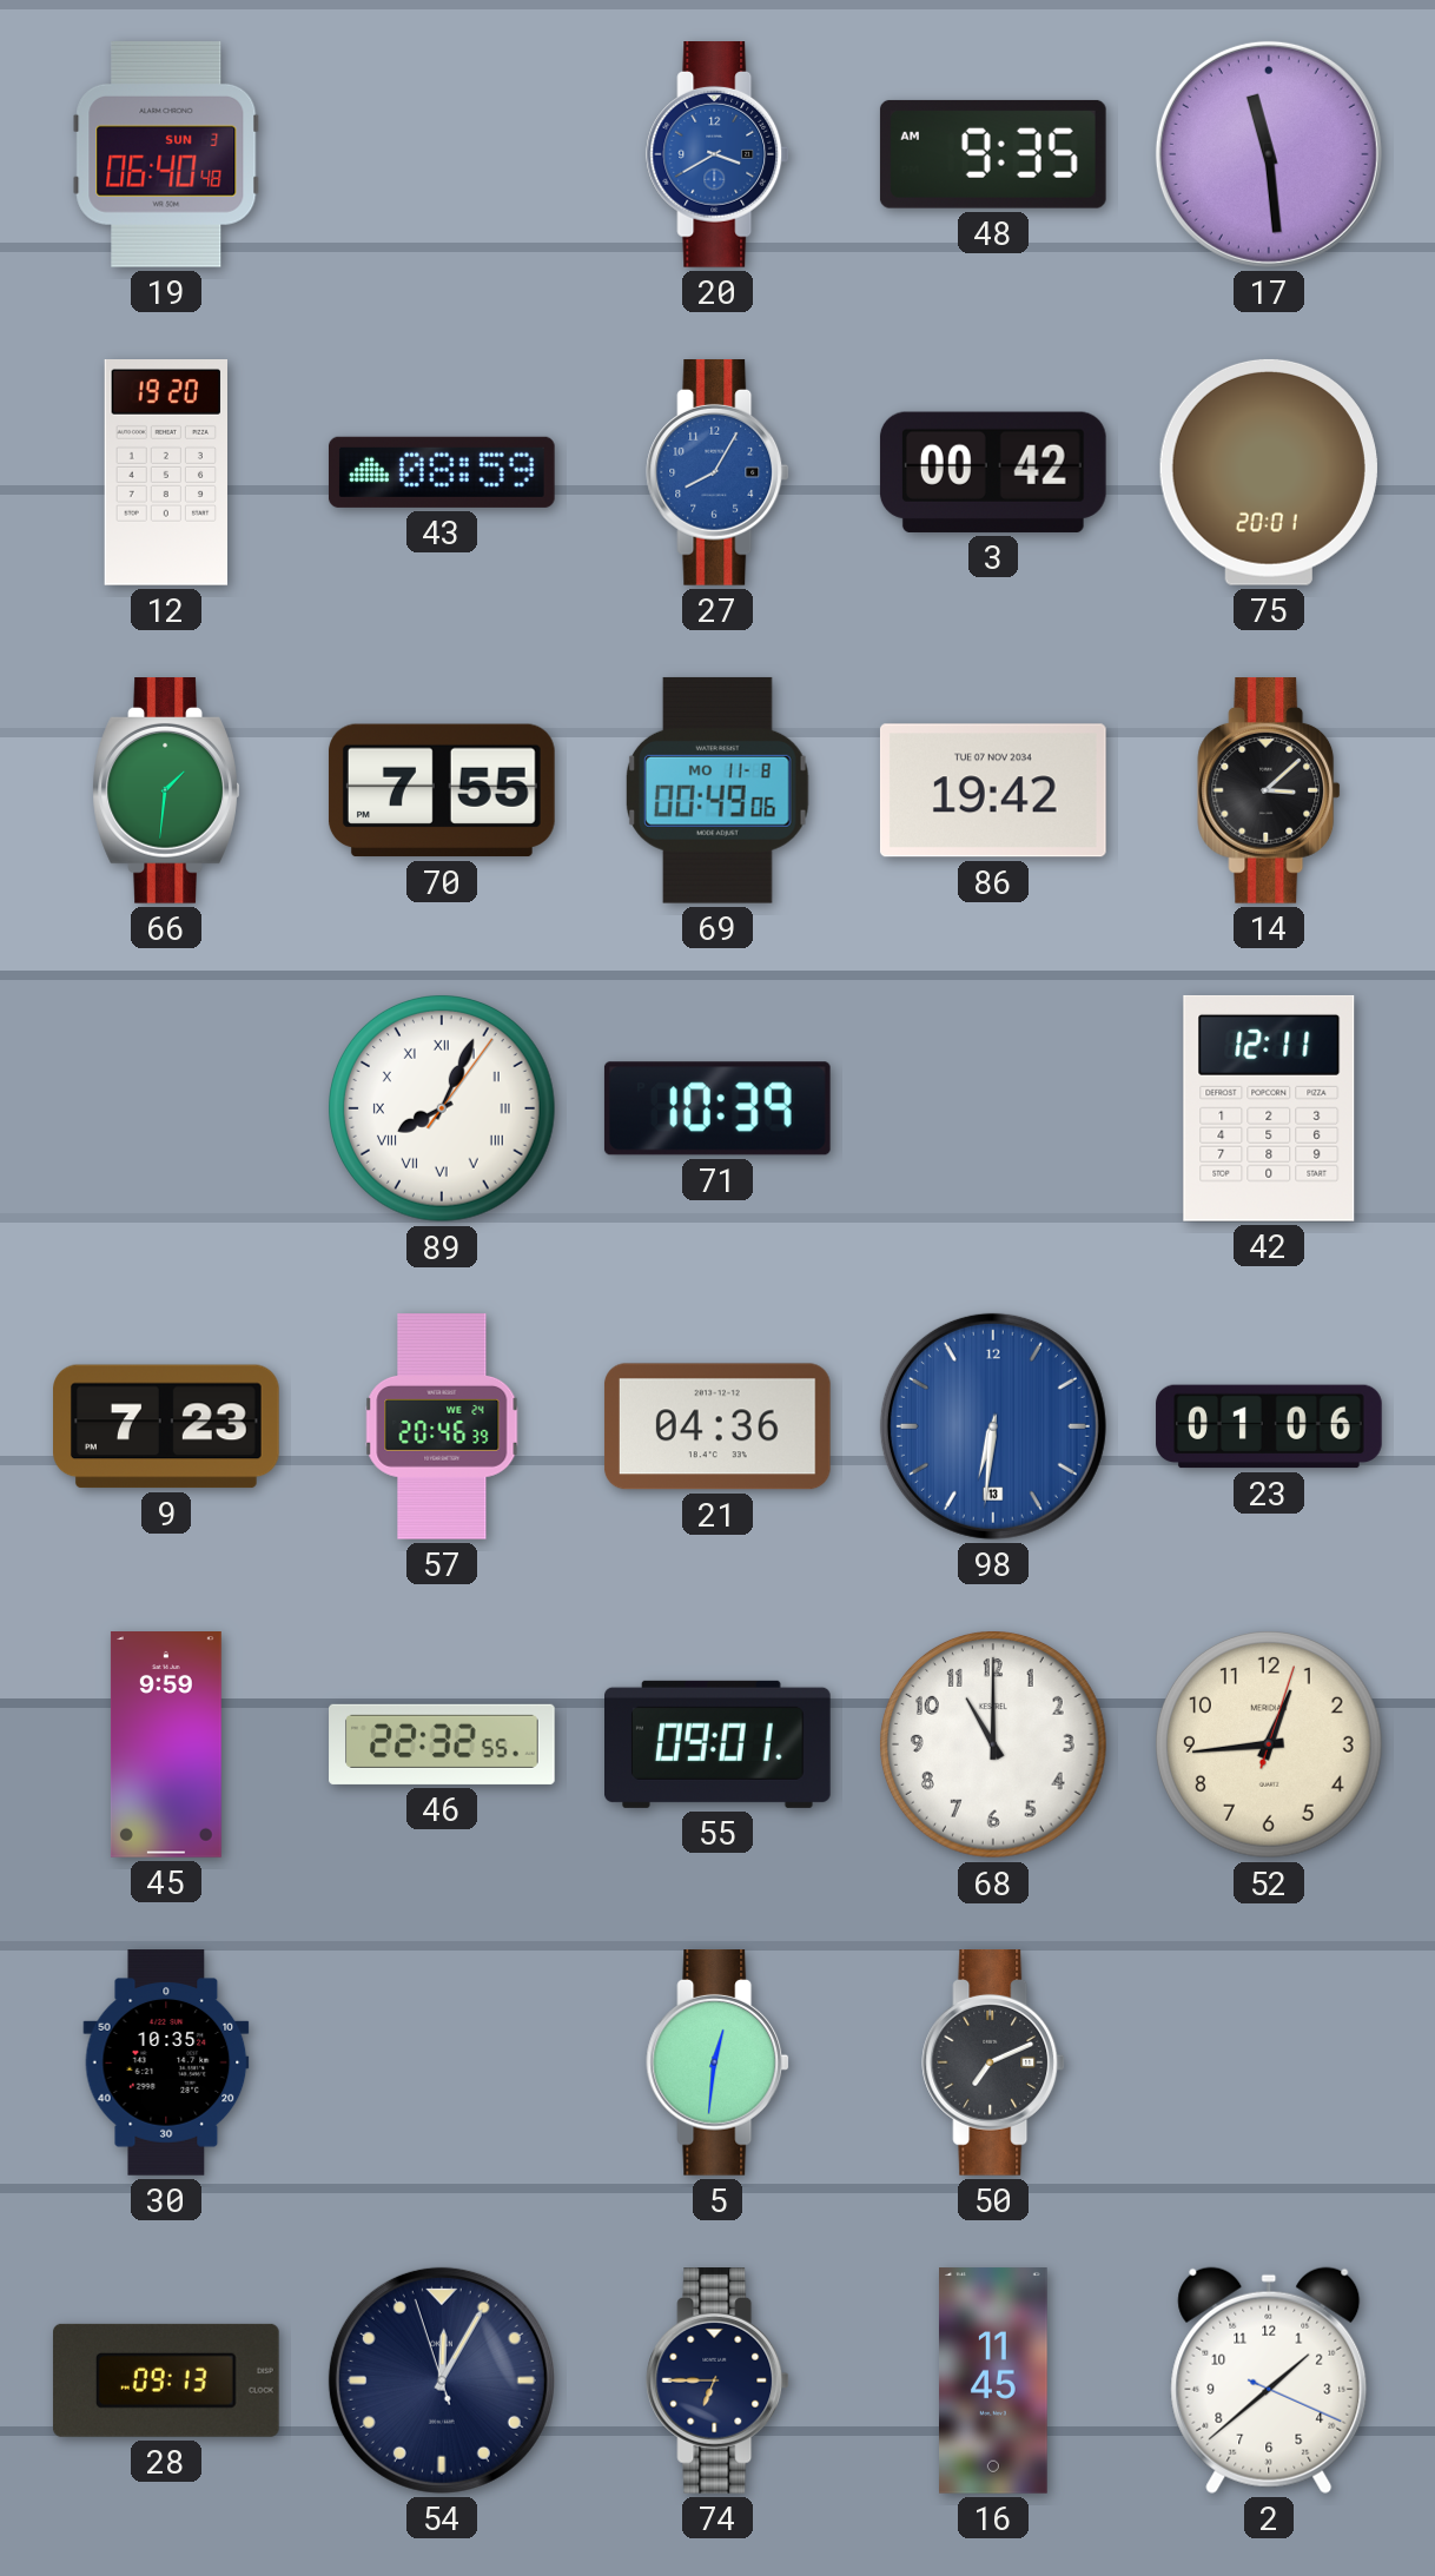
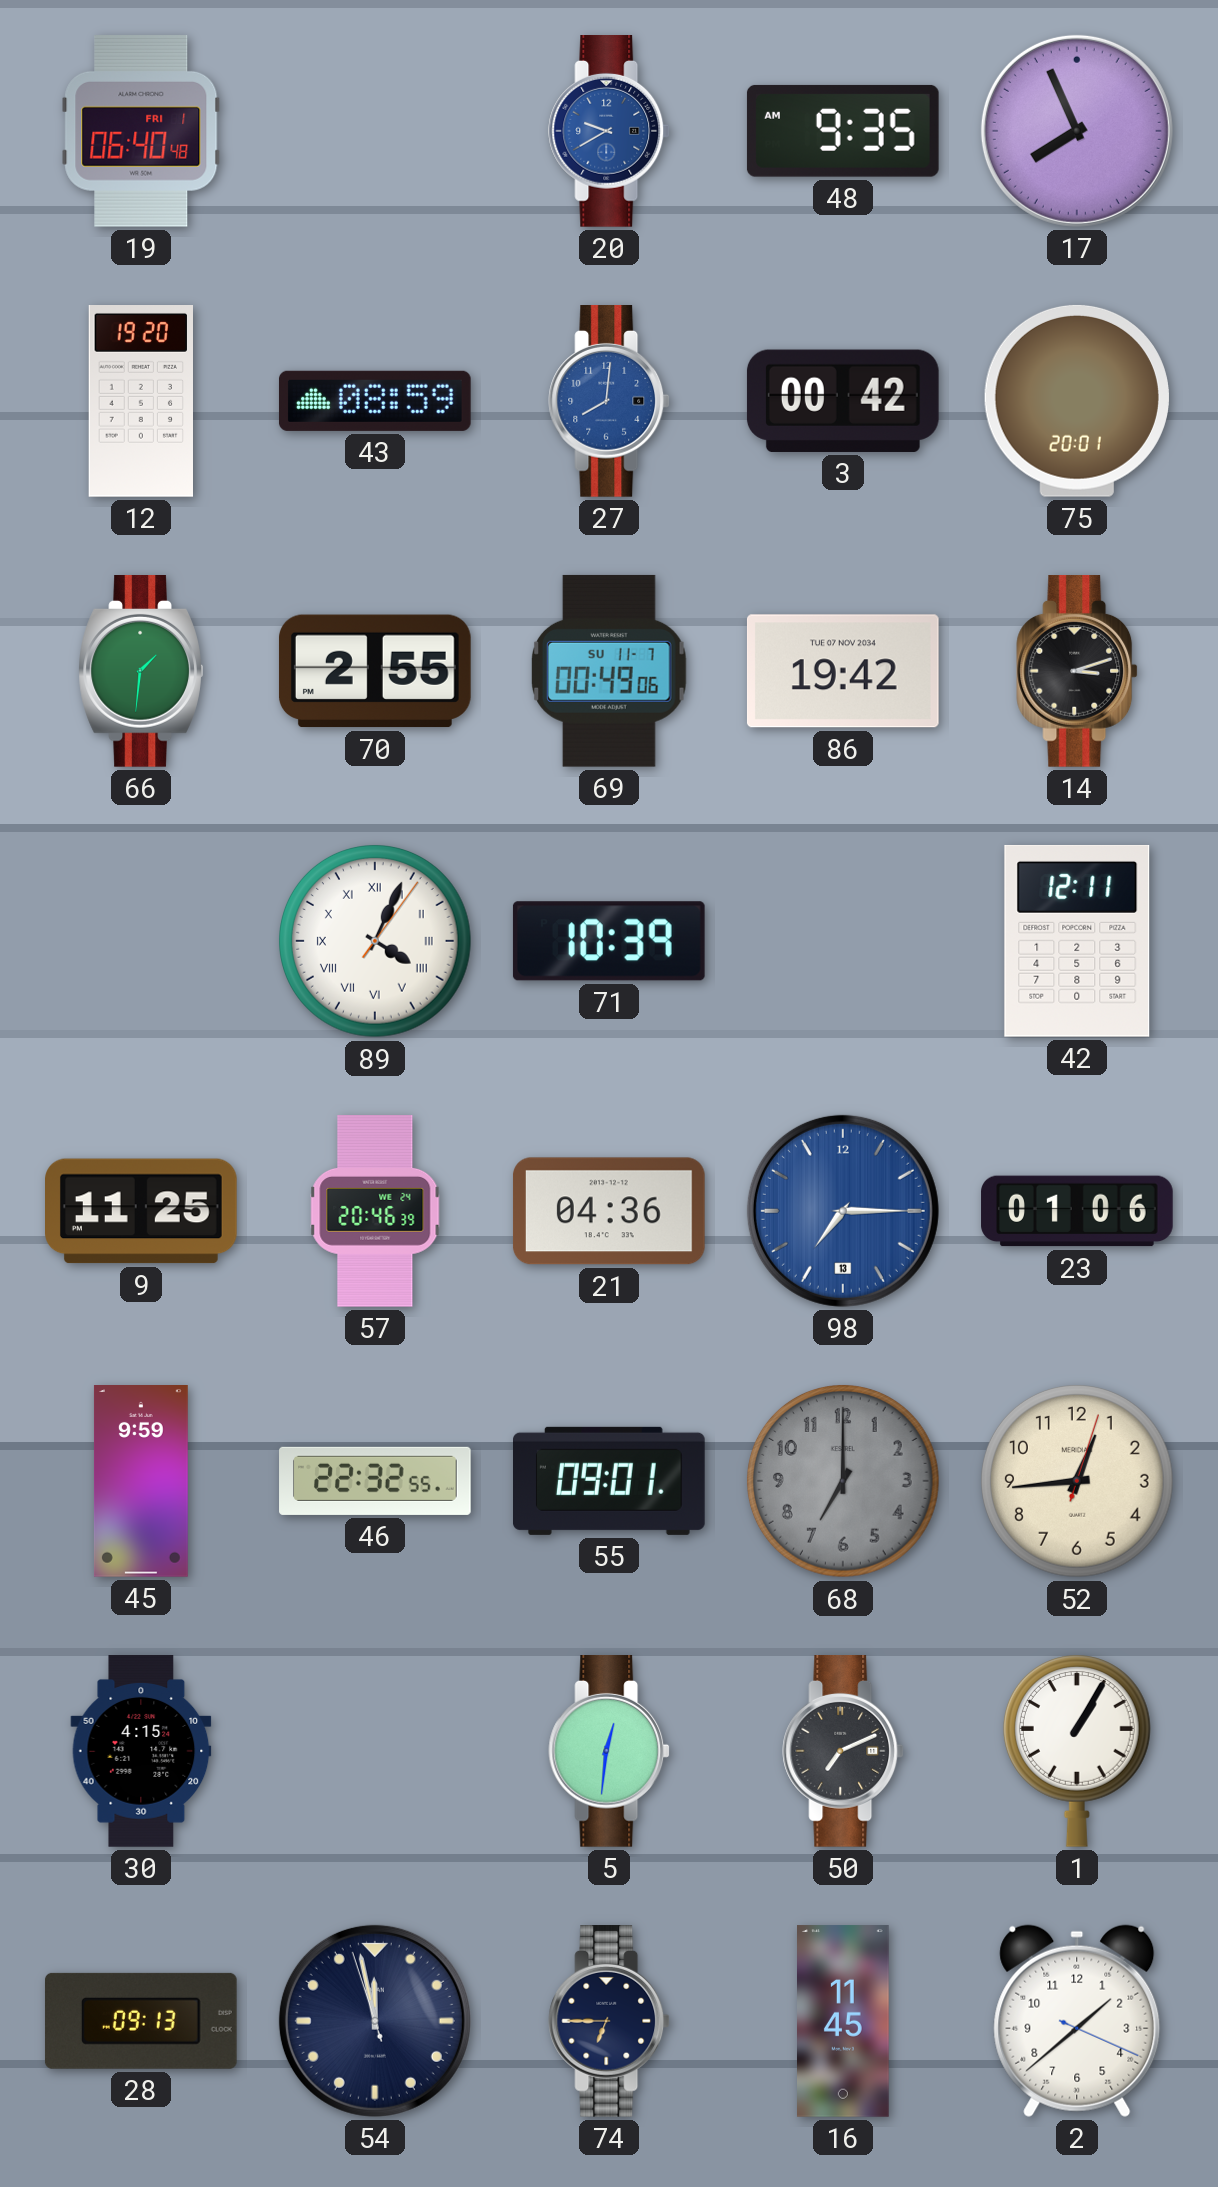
19 date: SUN 3 -> FRI 1
20: 3:40 -> 9:40
17: 11:29 -> 7:56
27: 8:05 -> 8:01
70: 7:55 -> 2:55
69 date: MO 11-8 -> SU 11-7
14: 3:08 -> 3:12
89: 8:04 -> 4:04
9: 7:23 -> 11:25
98: 6:31 -> 7:15
68: 11:00 -> 7:00
68 dial: white -> grey
30: 10:35 -> 4:15
1: none -> 1:05
54: 12:04 -> 11:57
